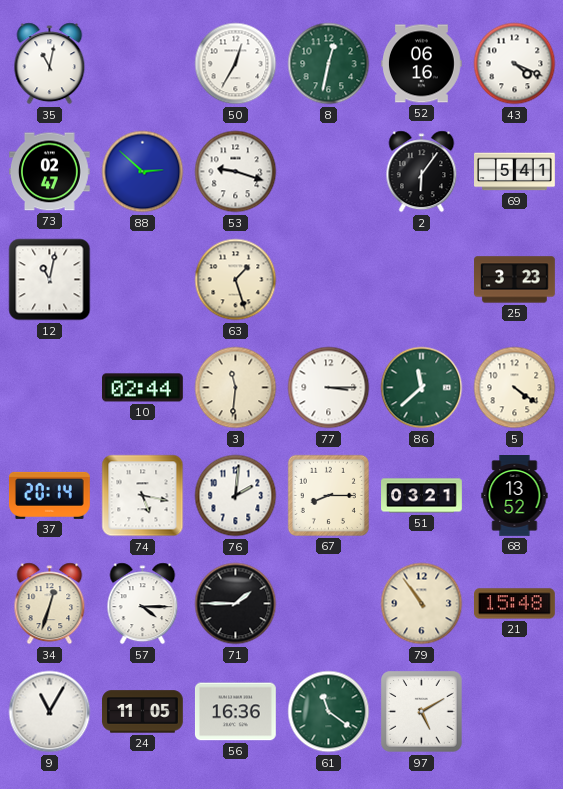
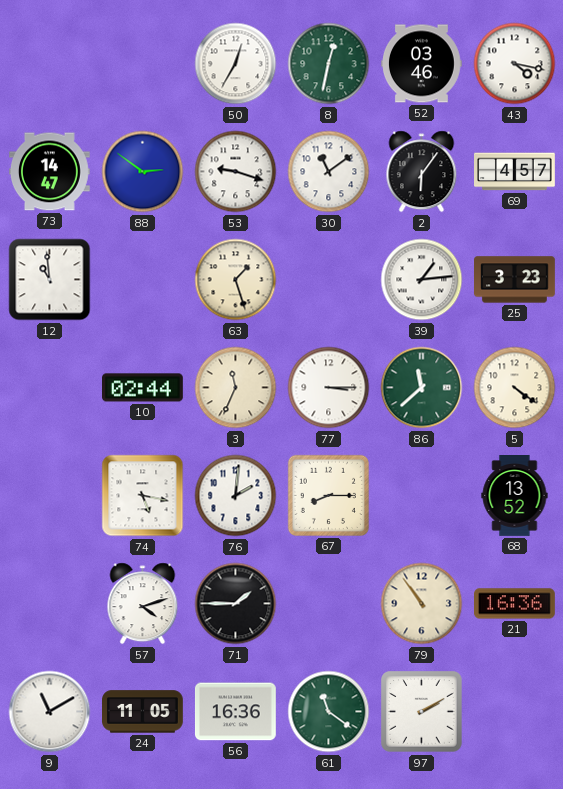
35: 11:02 -> none
52: 06:16 -> 03:46
43: 4:19 -> 4:17
73: 02:47 -> 14:47
88: 2:52 -> 2:51
30: none -> 11:09
69: 5:41 -> 4:57
12: 11:02 -> 10:59
39: none -> 1:14
3: 11:31 -> 11:34
37: 20:14 -> none
51: 03:21 -> none
34: 12:33 -> none
57: 4:15 -> 4:12
21: 15:48 -> 16:36
9: 11:05 -> 11:10
97: 5:10 -> 2:10
